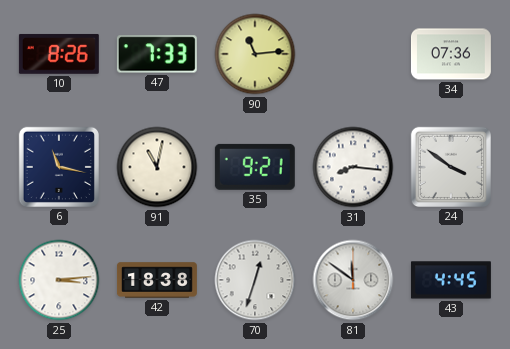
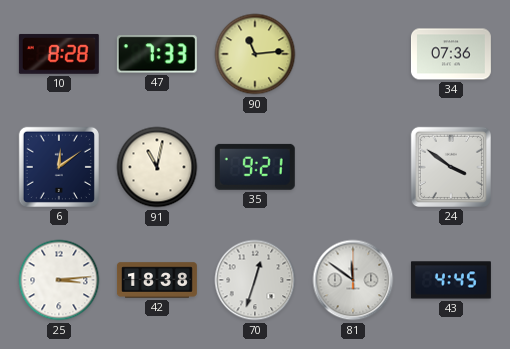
10: 8:26 -> 8:28
6: 11:17 -> 12:09
31: 8:16 -> none
